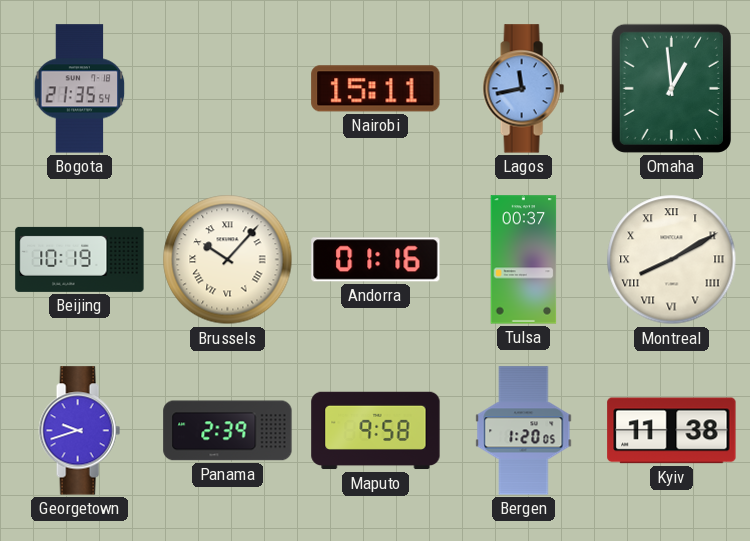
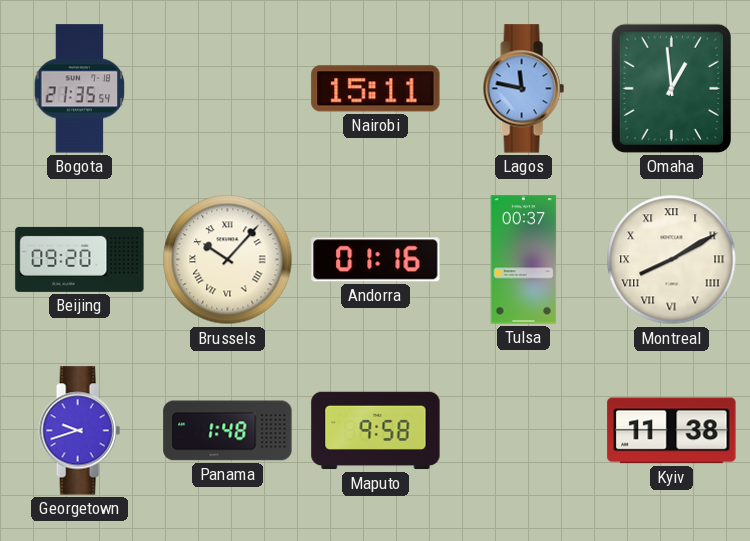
Lagos: 11:43 -> 11:47
Beijing: 10:19 -> 09:20
Panama: 2:39 -> 1:48
Bergen: 1:20 -> none
